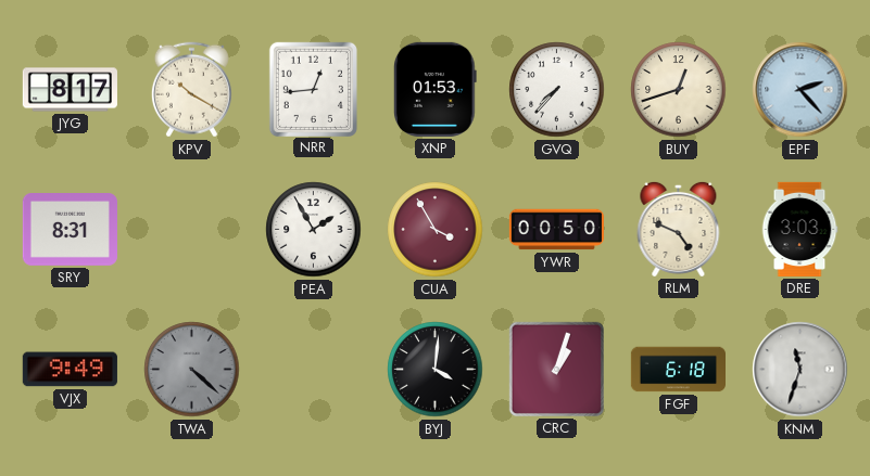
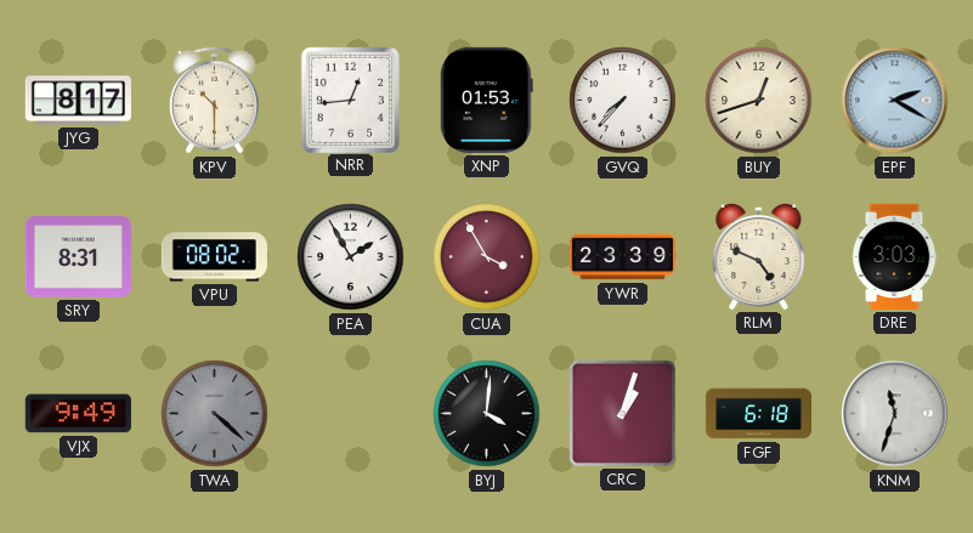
KPV: 10:20 -> 10:30
EPF: 2:23 -> 2:20
VPU: none -> 08:02
YWR: 00:50 -> 23:39
